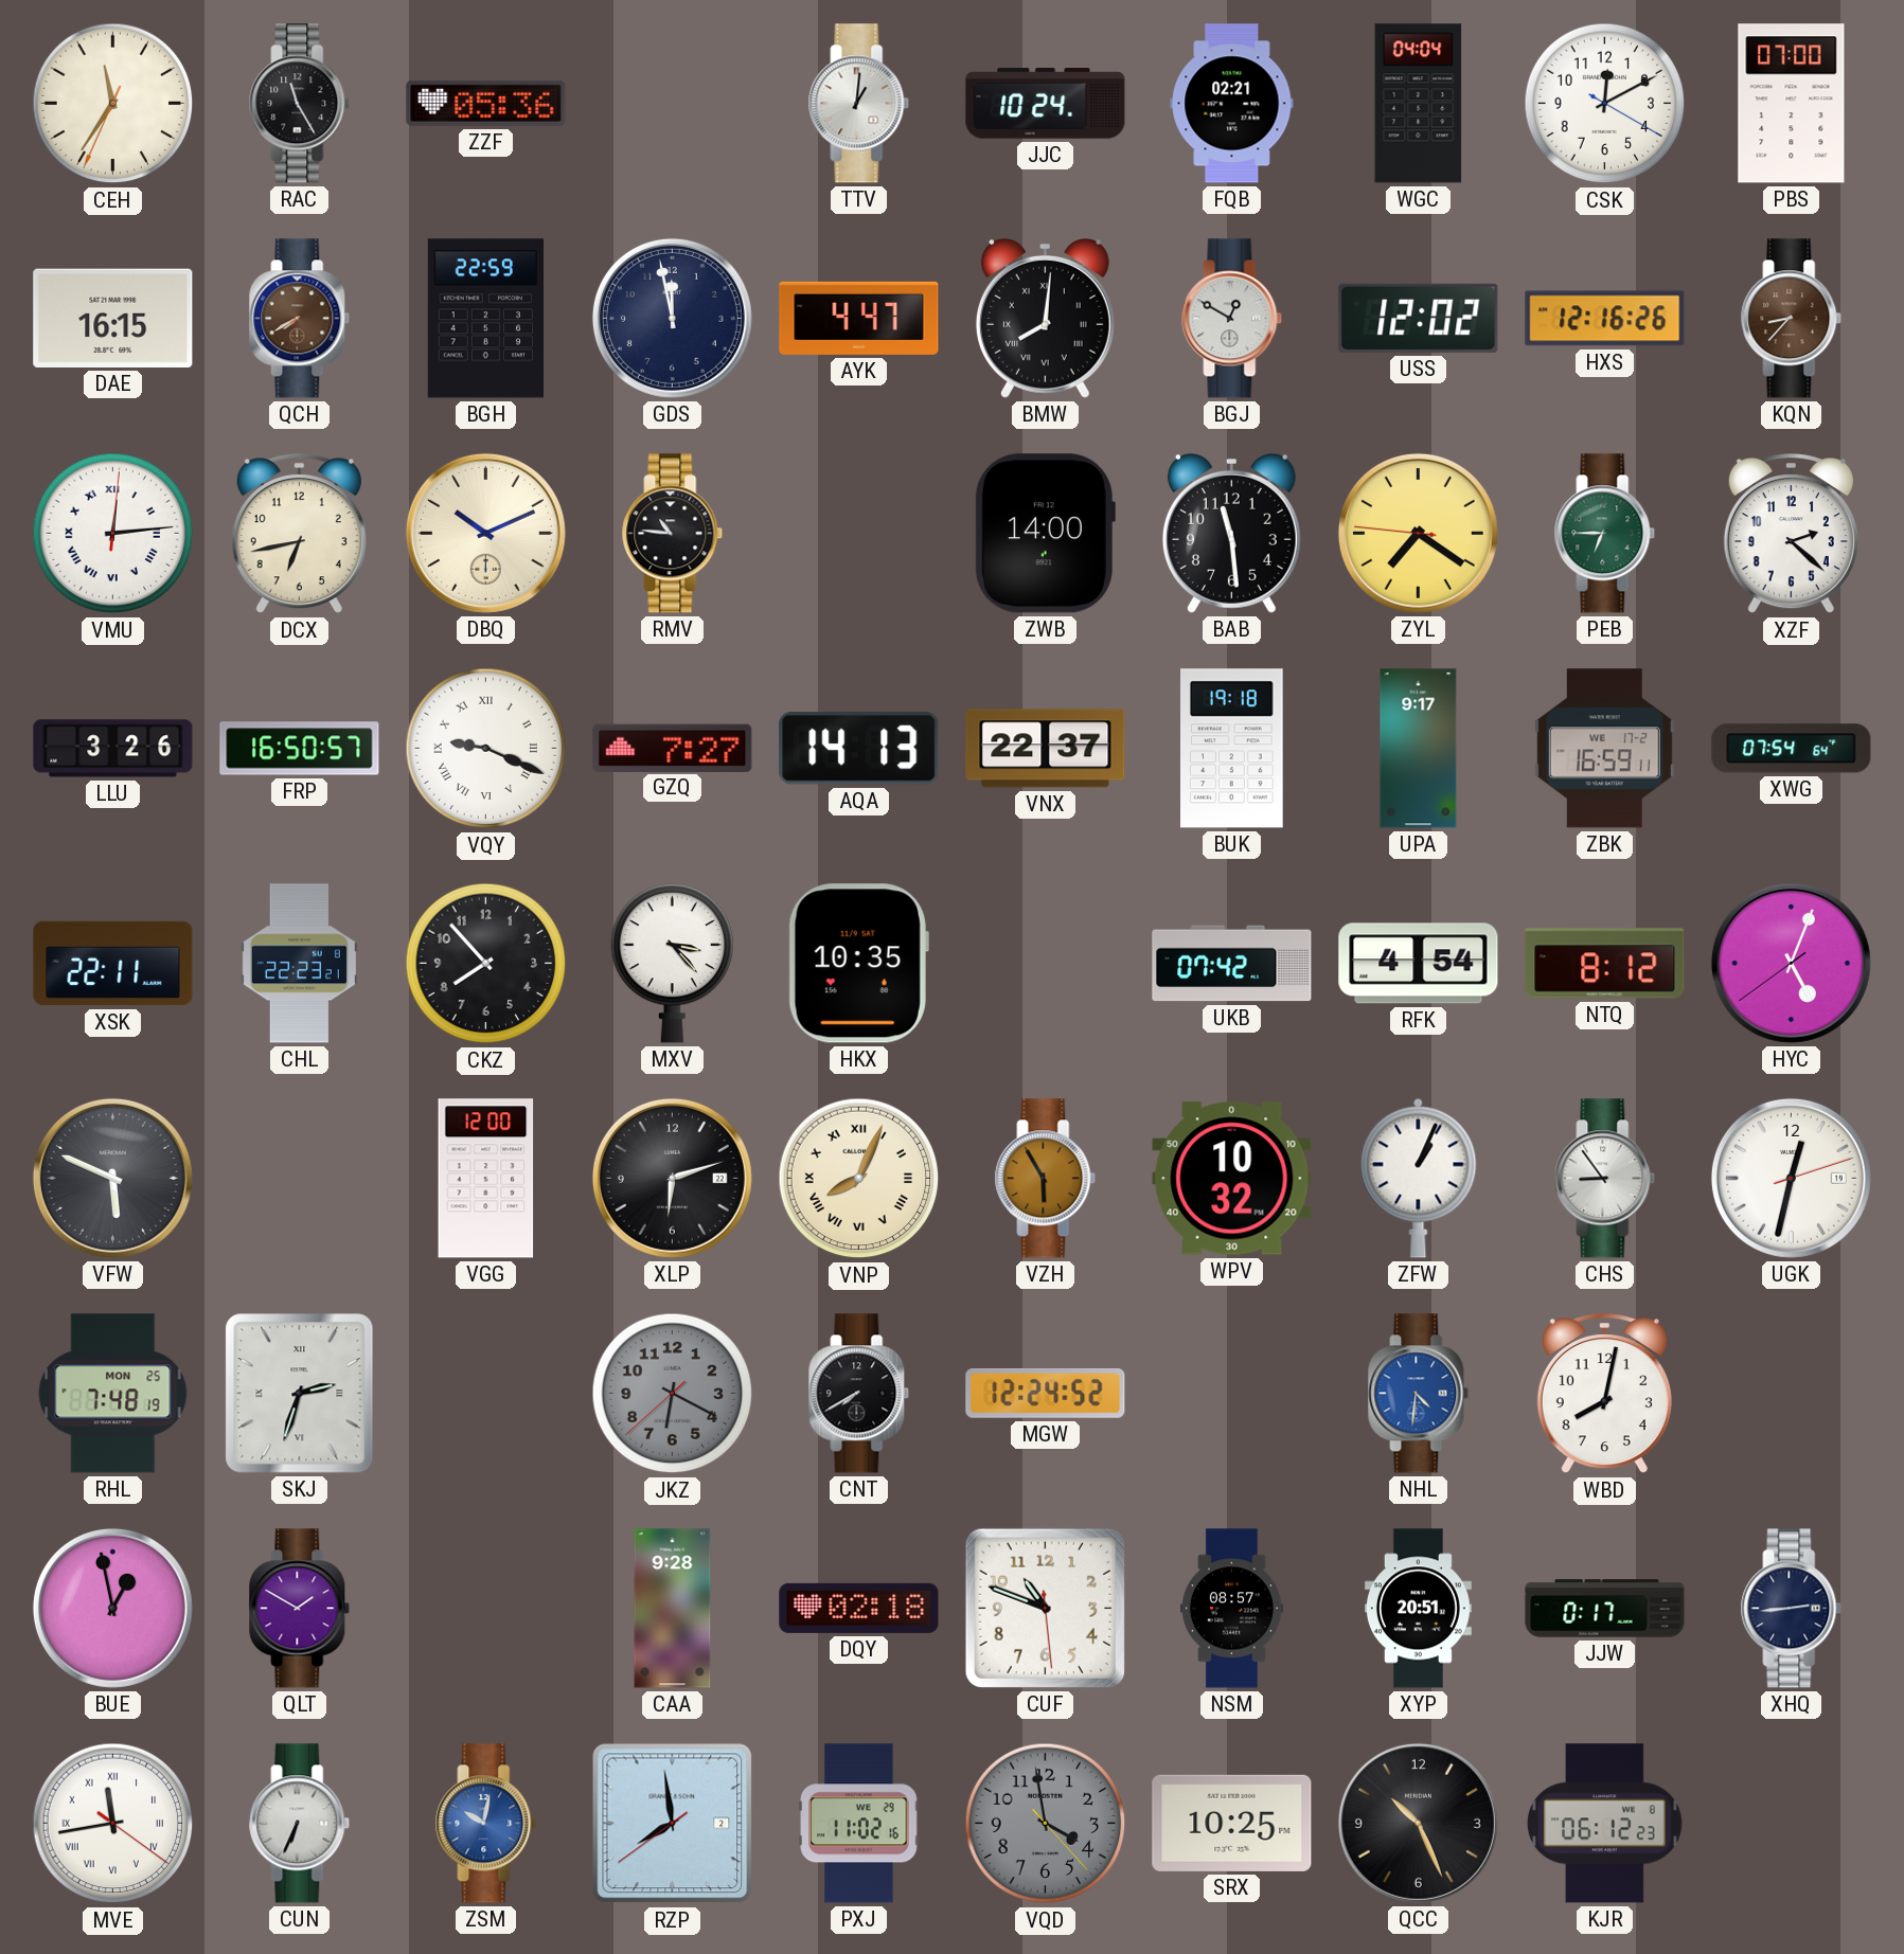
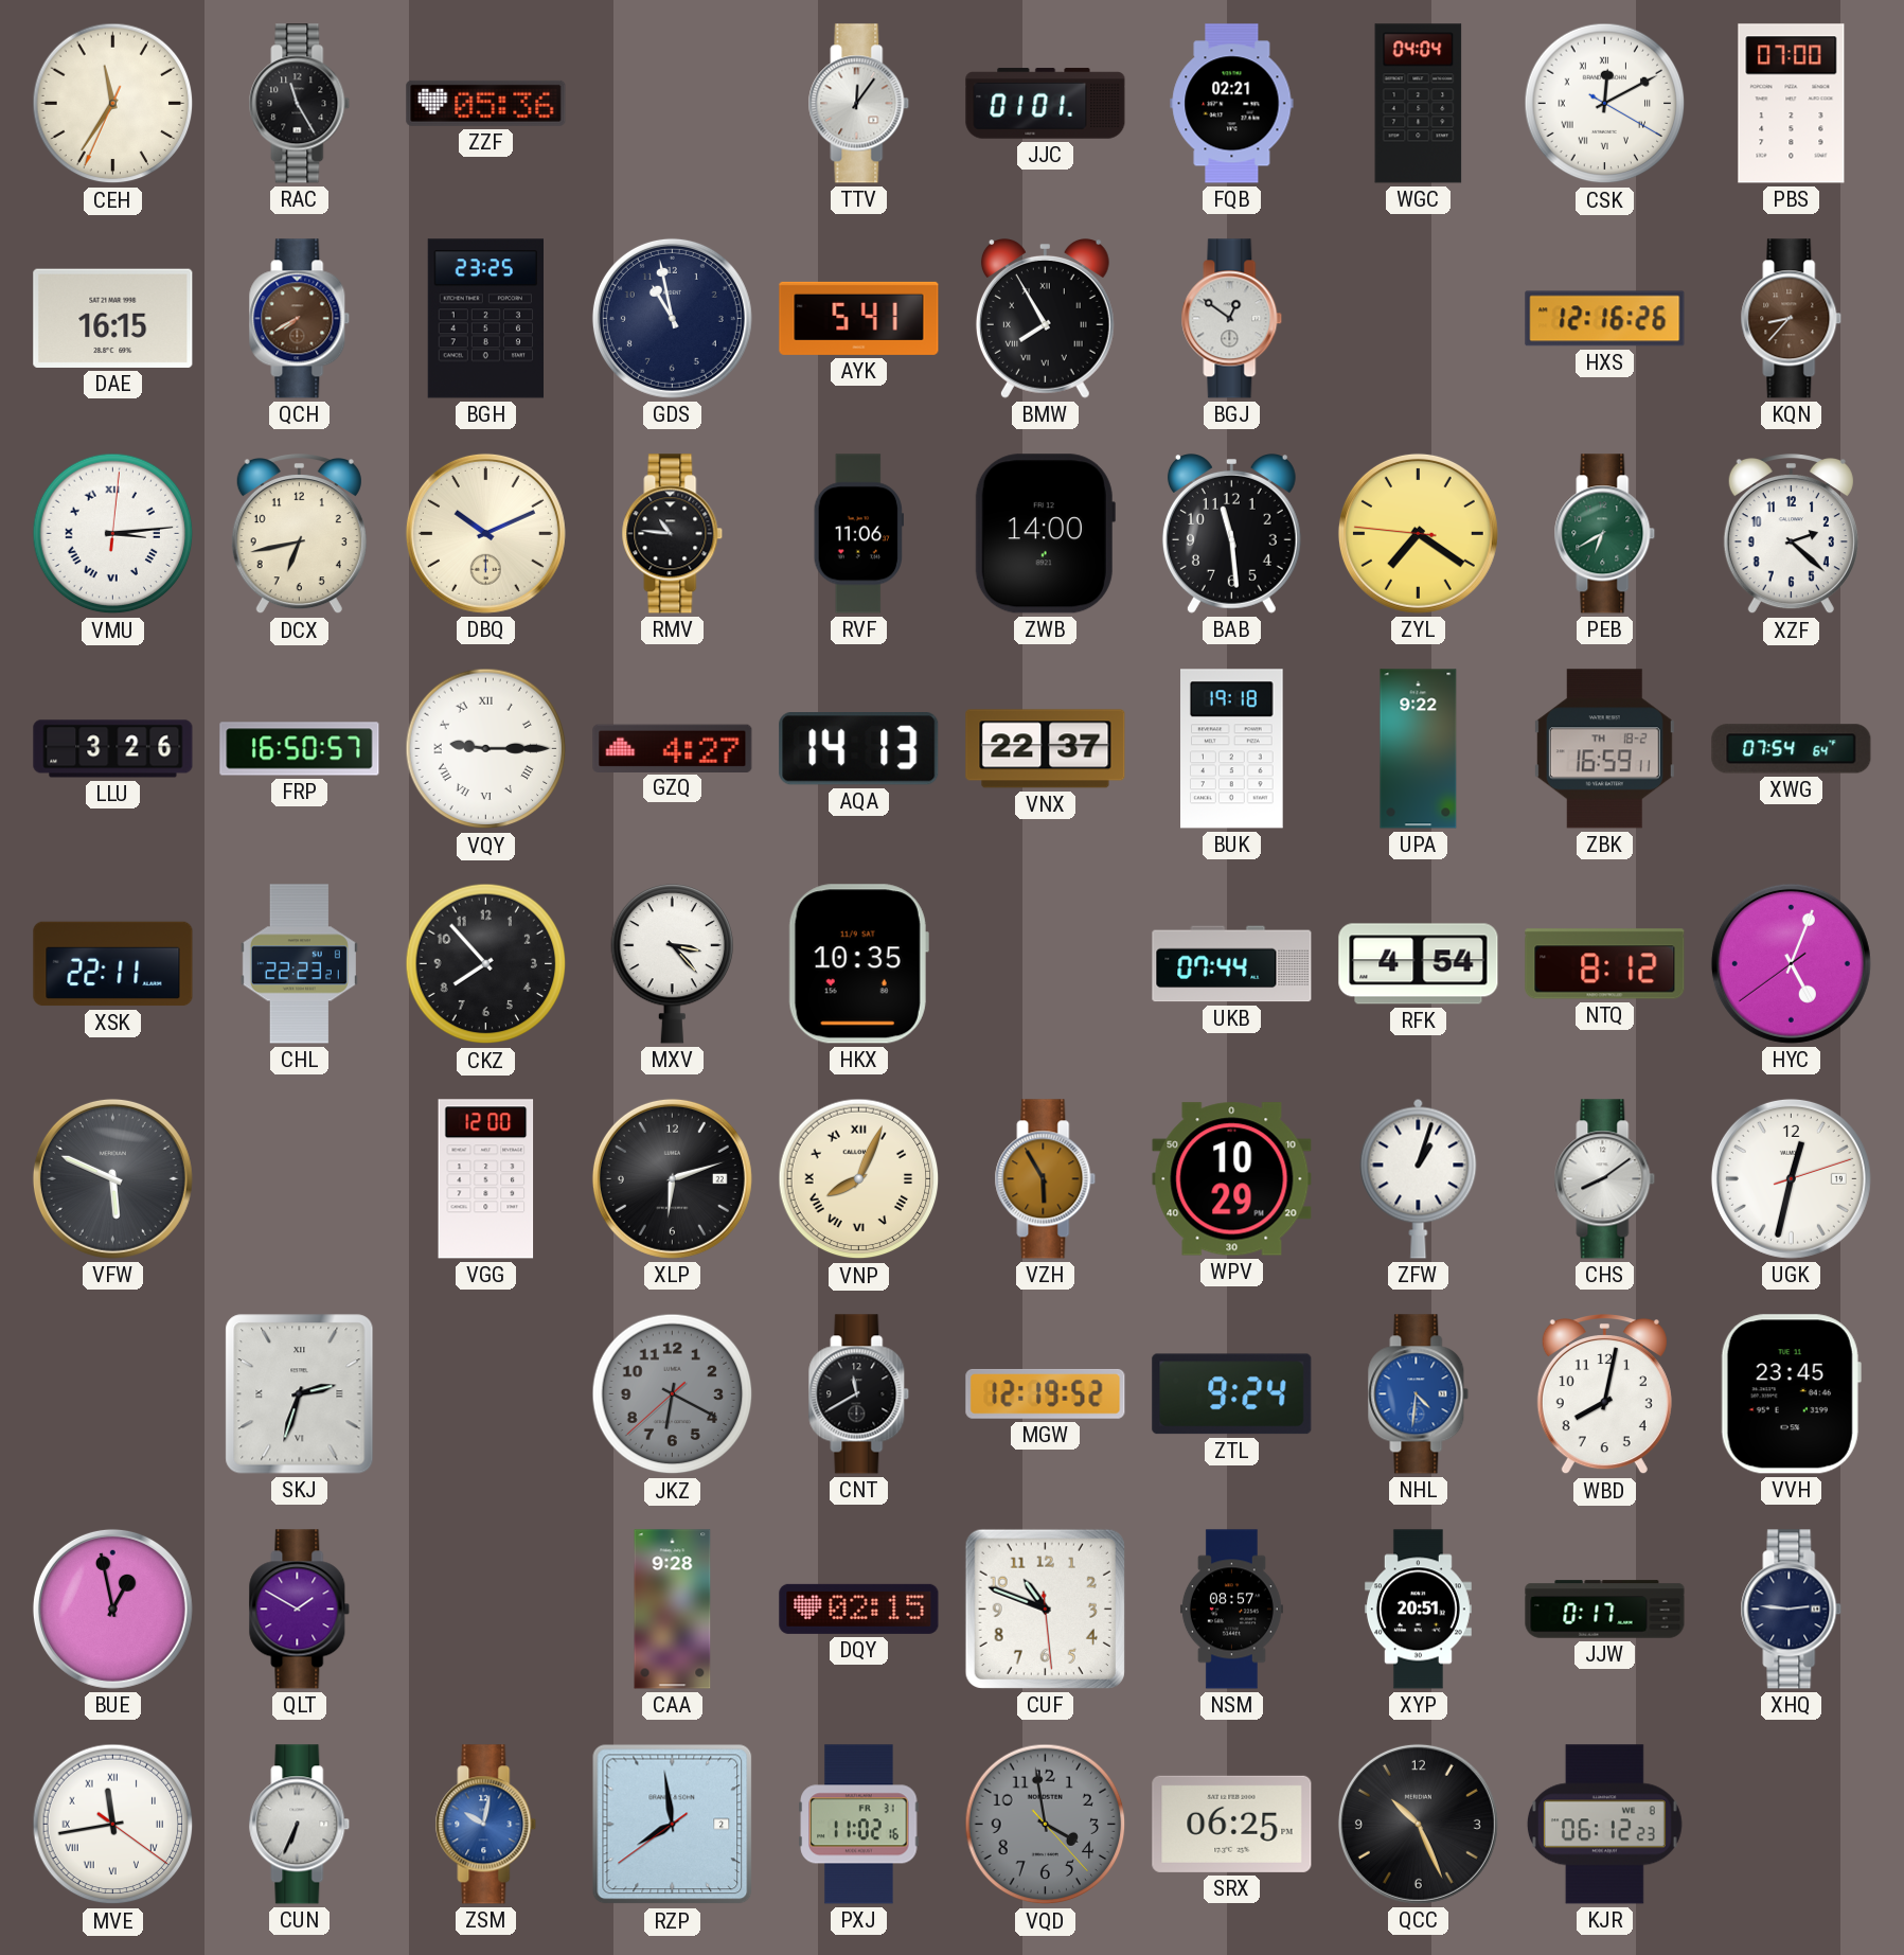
TTV: 1:01 -> 12:06
JJC: 10:24 -> 01:01
CSK numerals: Arabic -> Roman
BGH: 22:59 -> 23:25
GDS: 11:58 -> 10:58
AYK: 4:47 -> 5:41
BMW: 8:01 -> 7:55
BGJ: 12:50 -> 12:51
USS: 12:02 -> none
VMU: 12:14 -> 3:14
RVF: none -> 11:06
PEB: 6:45 -> 6:40
VQY: 9:19 -> 9:15
GZQ: 7:27 -> 4:27
UPA: 9:17 -> 9:22
ZBK date: WE 17-2 -> TH 18-2
UKB: 07:42 -> 07:44
WPV: 10:32 -> 10:29
ZFW: 1:04 -> 1:03
CHS: 8:54 -> 8:09
RHL: 7:48 -> none
CNT: 7:40 -> 11:40
MGW: 12:24 -> 12:19
ZTL: none -> 9:24
VVH: none -> 23:45
DQY: 02:18 -> 02:15
XHQ: 2:44 -> 2:46
PXJ date: WE 29 -> FR 31
SRX: 10:25 -> 06:25
